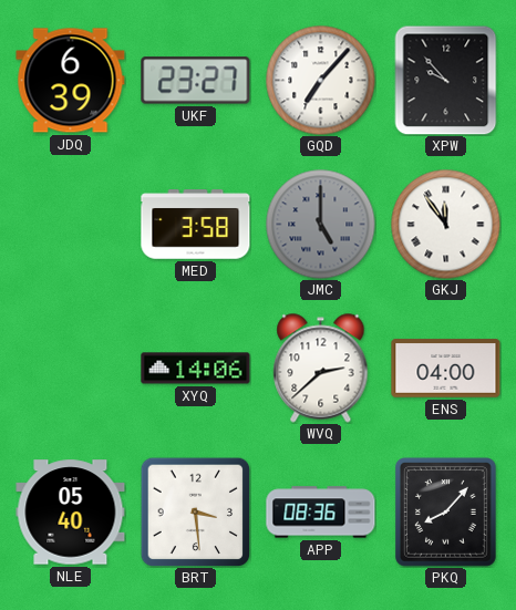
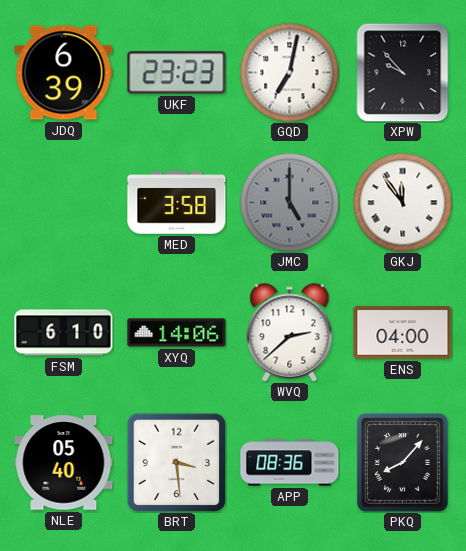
UKF: 23:27 -> 23:23
GQD: 7:07 -> 7:02
FSM: none -> 6:10
